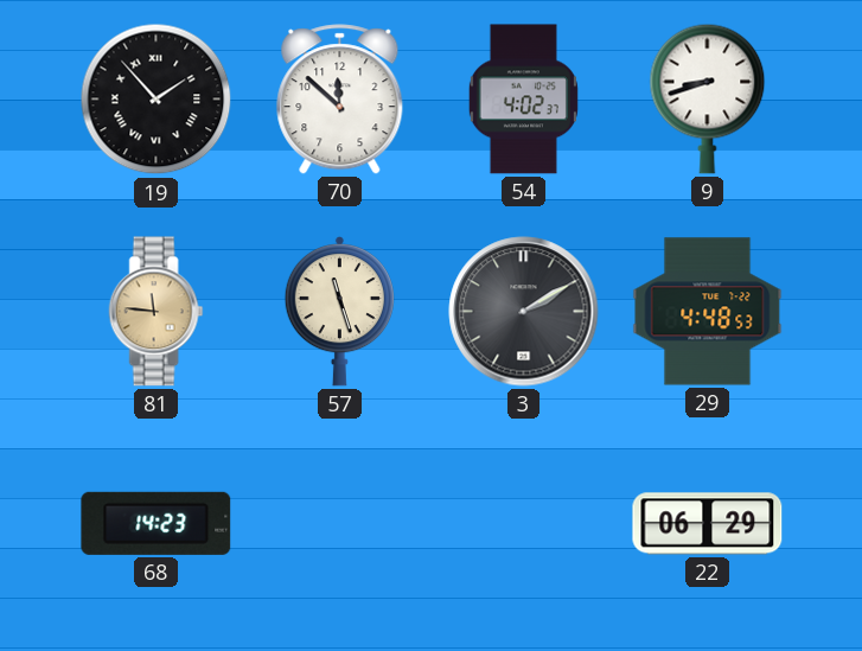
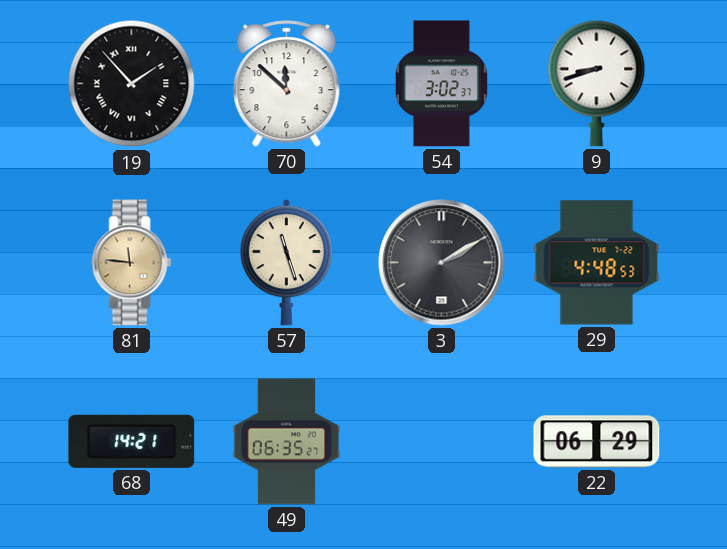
54: 4:02 -> 3:02
68: 14:23 -> 14:21
49: none -> 06:35
